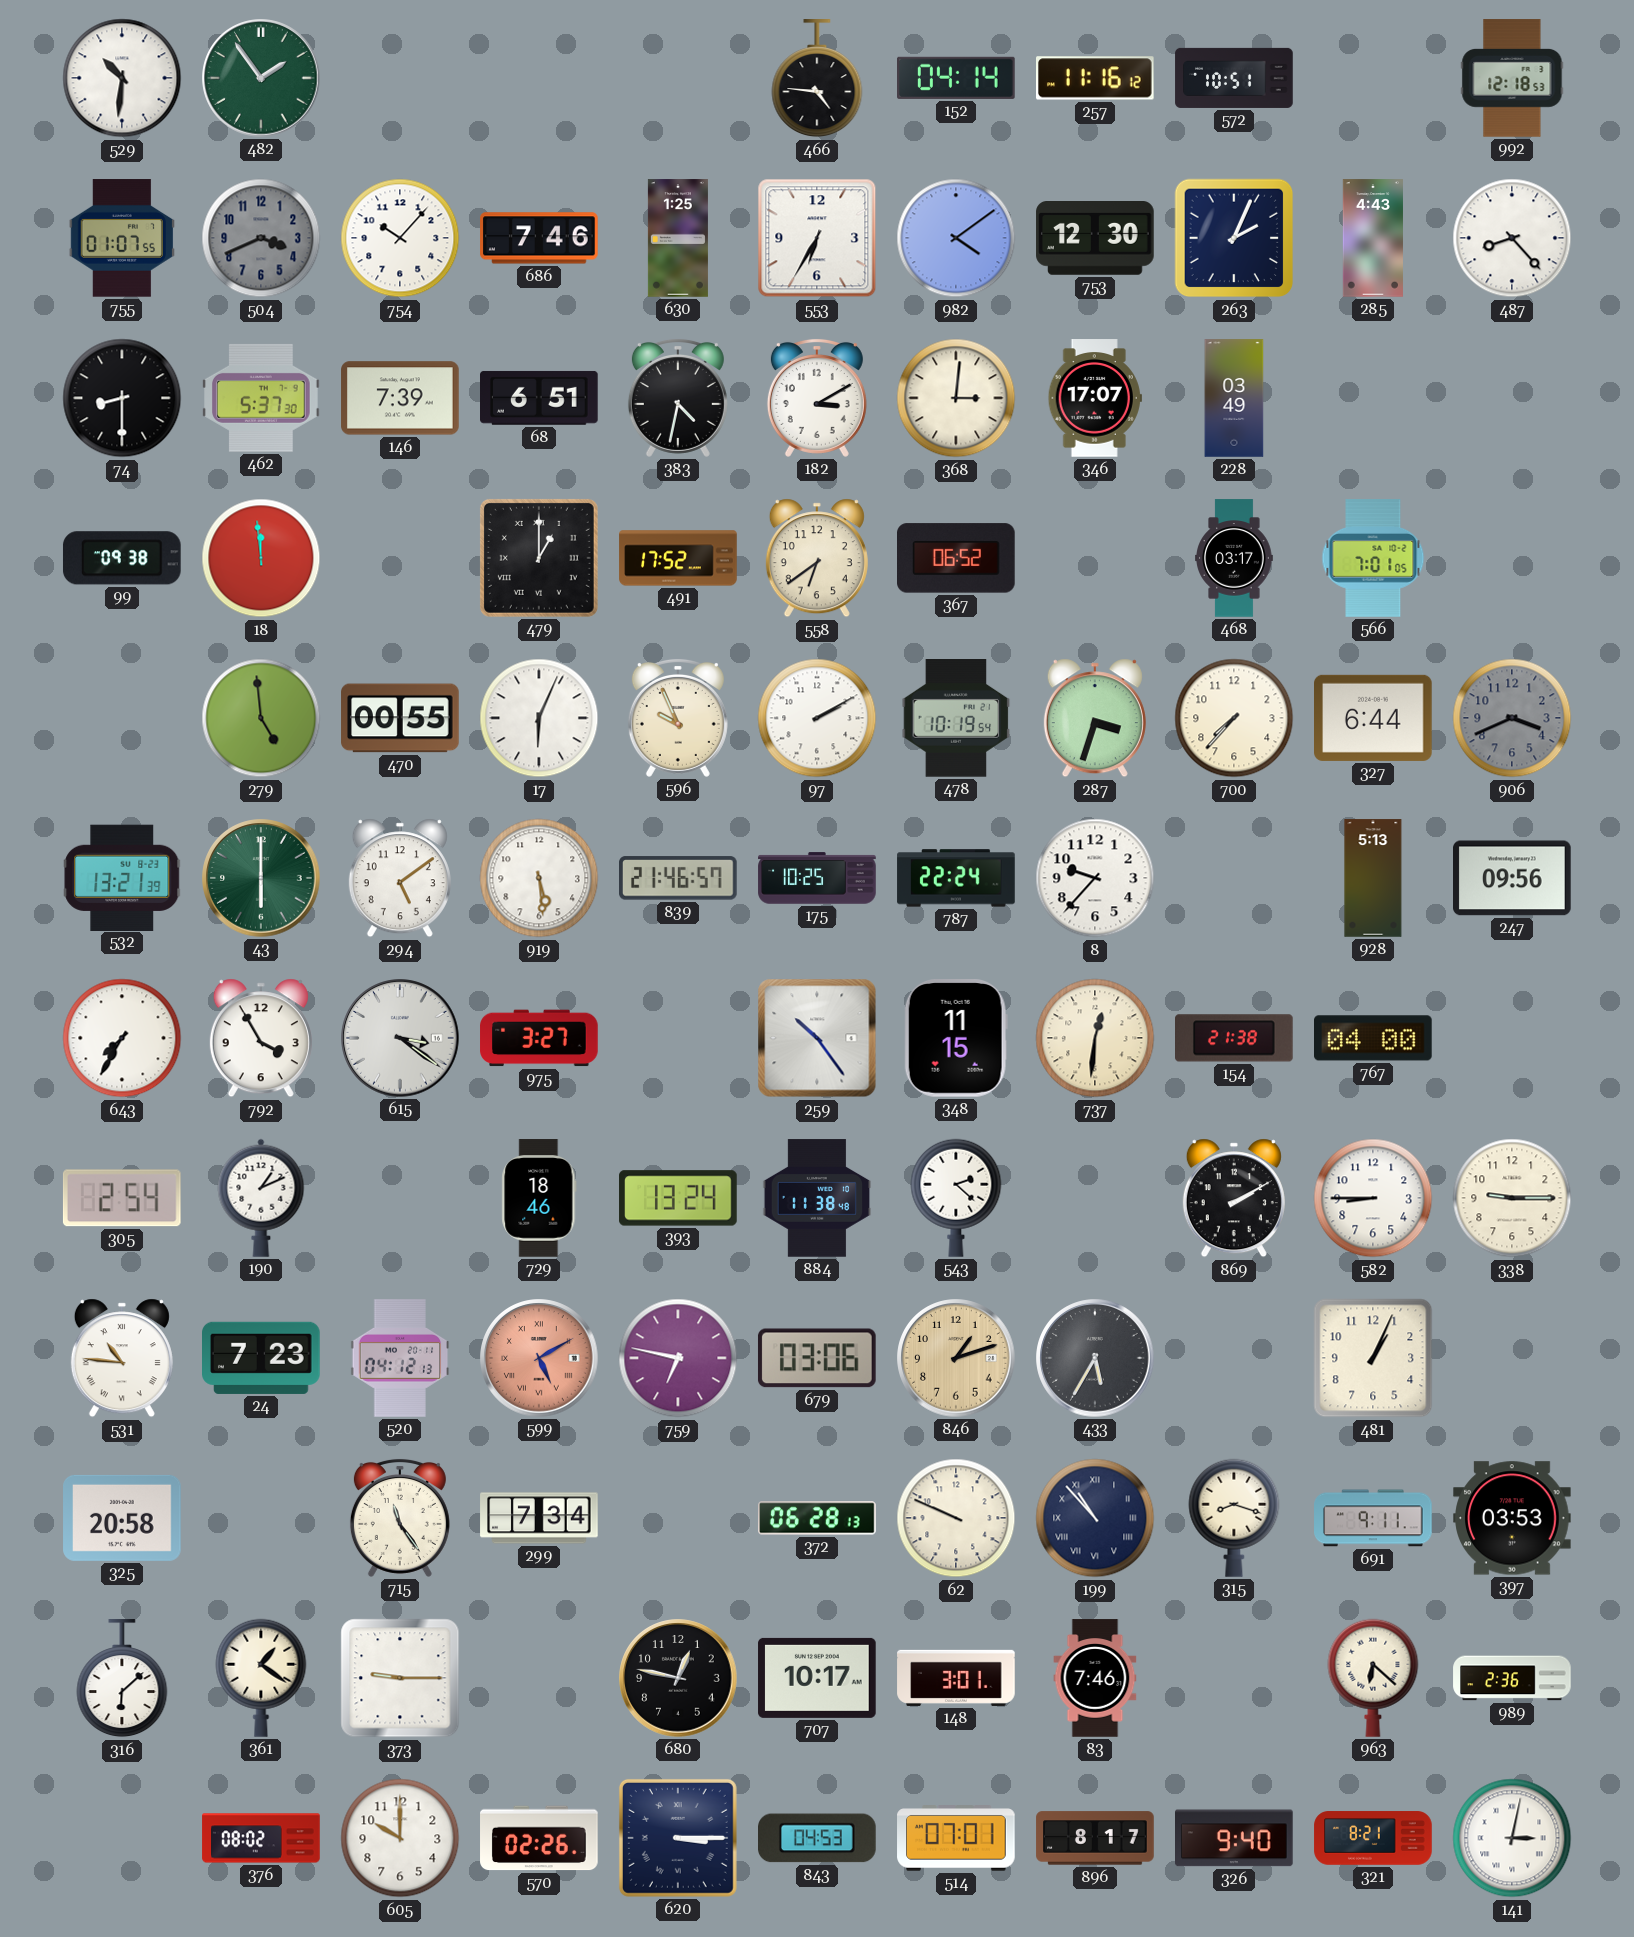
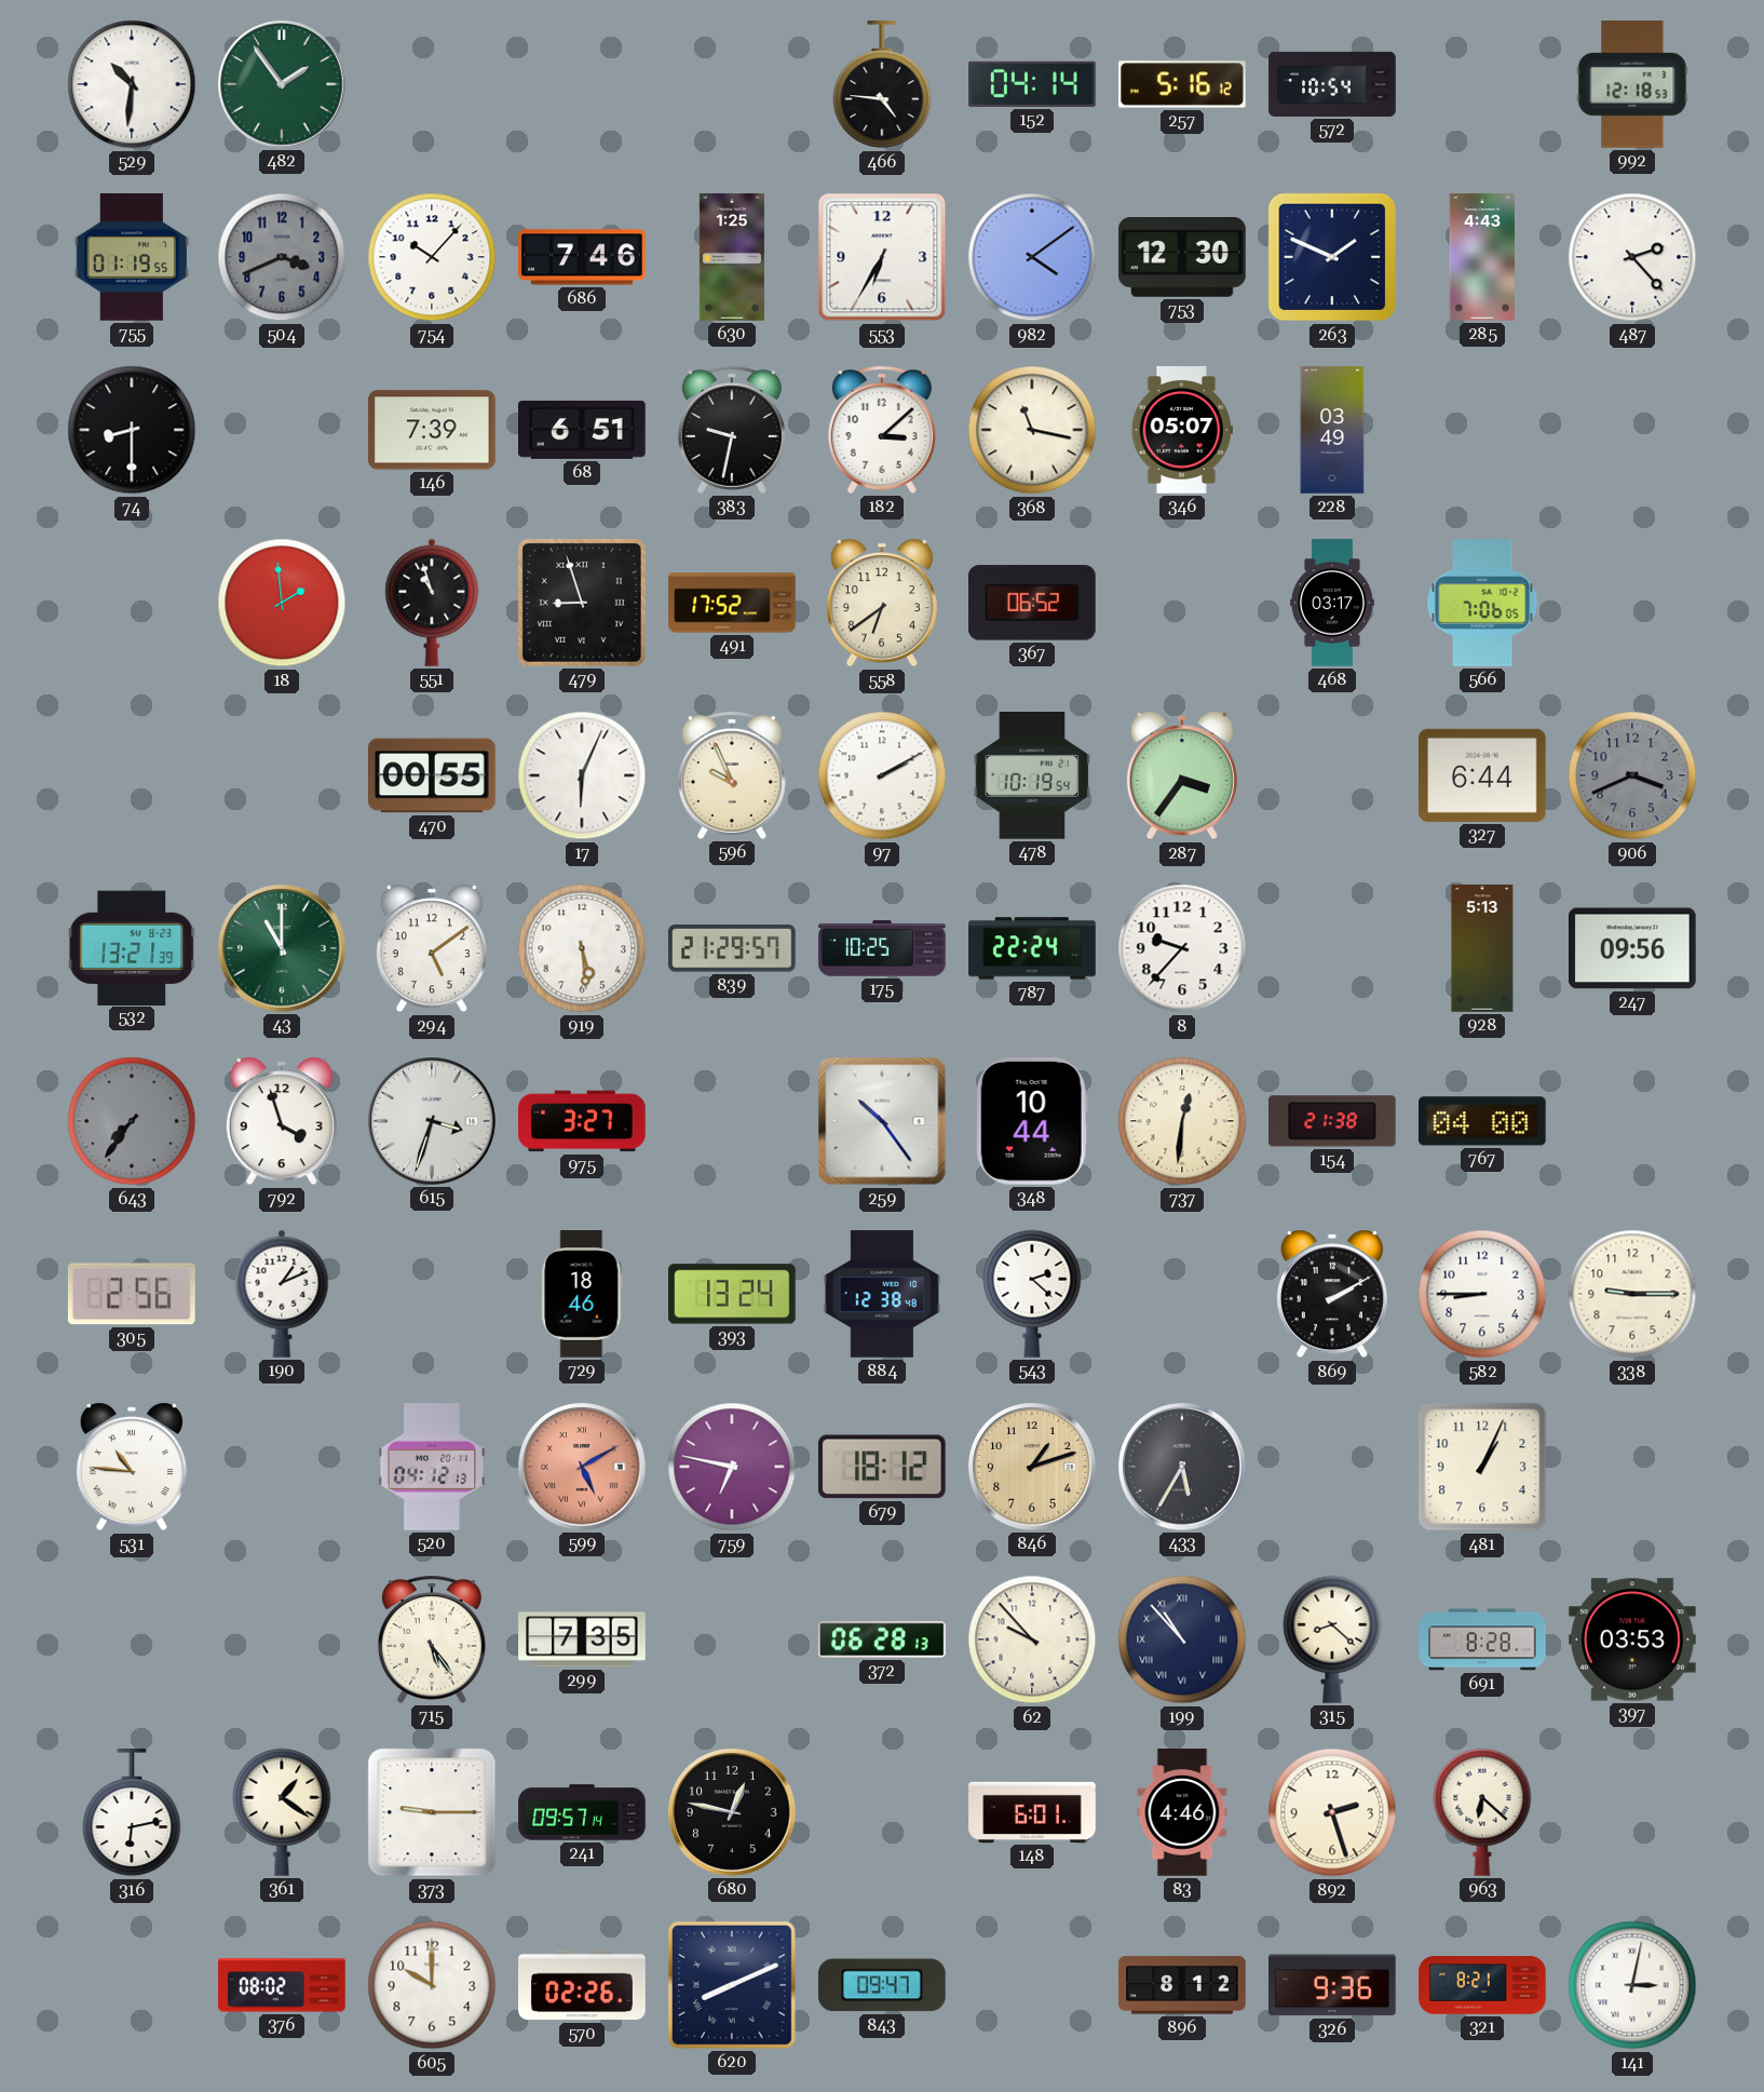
257: 11:16 -> 5:16
572: 10:51 -> 10:54
755: 01:07 -> 01:19
263: 2:04 -> 1:49
487: 8:23 -> 2:23
462: 5:37 -> none
383: 4:32 -> 9:32
182: 3:10 -> 3:08
368: 3:01 -> 11:17
346: 17:07 -> 05:07
99: 09:38 -> none
18: 11:59 -> 1:59
551: none -> 10:57
479: 1:00 -> 8:57
566: 7:01 -> 7:06
279: 4:59 -> none
287: 3:33 -> 3:36
700: 7:37 -> none
43: 6:00 -> 11:00
839: 21:46 -> 21:29
643: 7:35 -> 7:36
643 dial: white -> grey
792: 3:55 -> 3:57
615: 3:21 -> 3:33
348: 11:15 -> 10:44
305: 2:54 -> 2:56
884: 11:38 -> 12:38
24: 7:23 -> none
679: 03:06 -> 18:12
325: 20:58 -> none
715: 11:24 -> 5:24
299: 7:34 -> 7:35
62: 9:49 -> 9:53
315: 8:18 -> 8:22
691: 9:11 -> 8:28
316: 6:08 -> 6:13
241: none -> 09:57
707: 10:17 -> none
148: 3:01 -> 6:01
83: 7:46 -> 4:46
892: none -> 2:27
989: 2:36 -> none
620: 3:15 -> 8:11
843: 04:53 -> 09:47
514: 07:01 -> none
896: 8:17 -> 8:12
326: 9:40 -> 9:36
